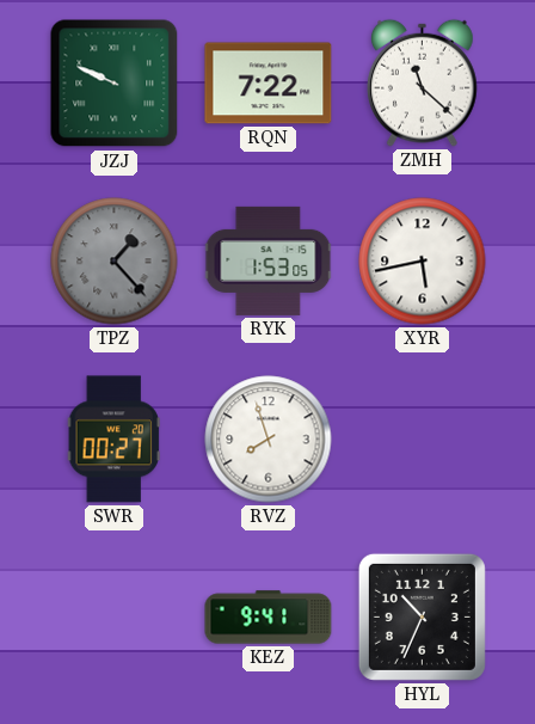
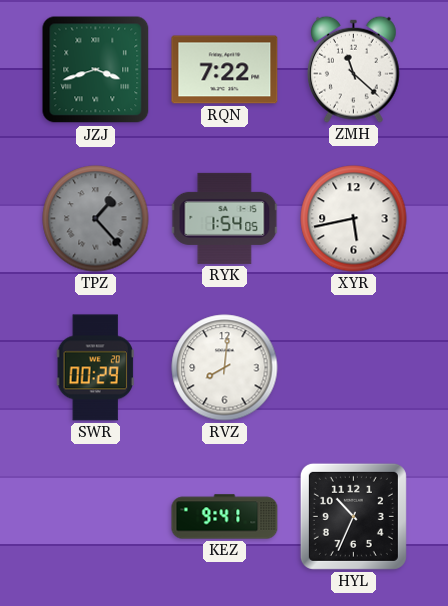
JZJ: 9:49 -> 3:42
RYK: 1:53 -> 1:54
SWR: 00:27 -> 00:29
RVZ: 7:57 -> 8:01
